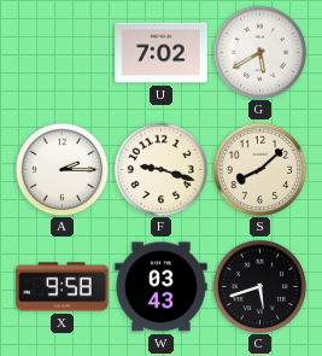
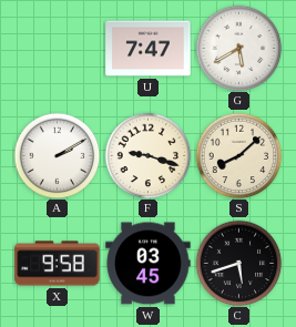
U: 7:02 -> 7:47
A: 2:15 -> 2:10
W: 03:43 -> 03:45
